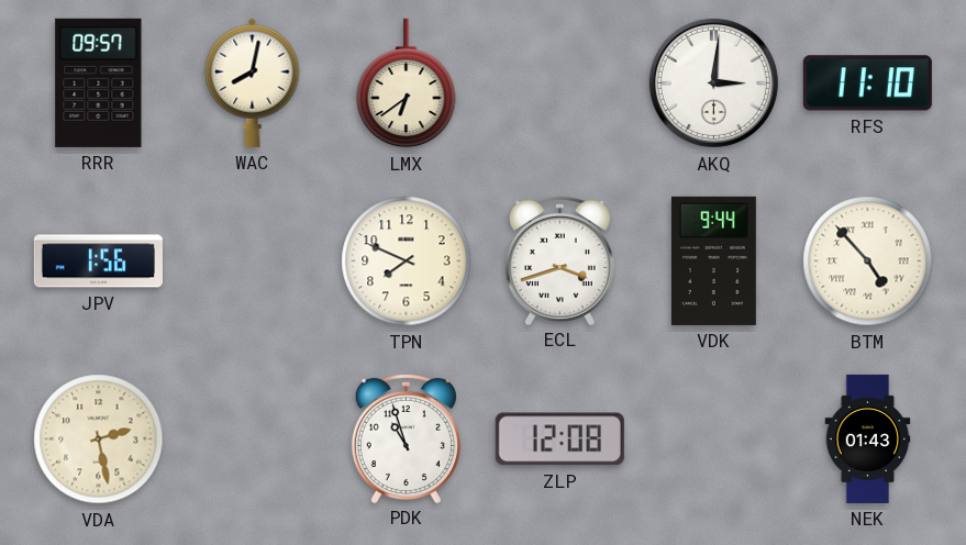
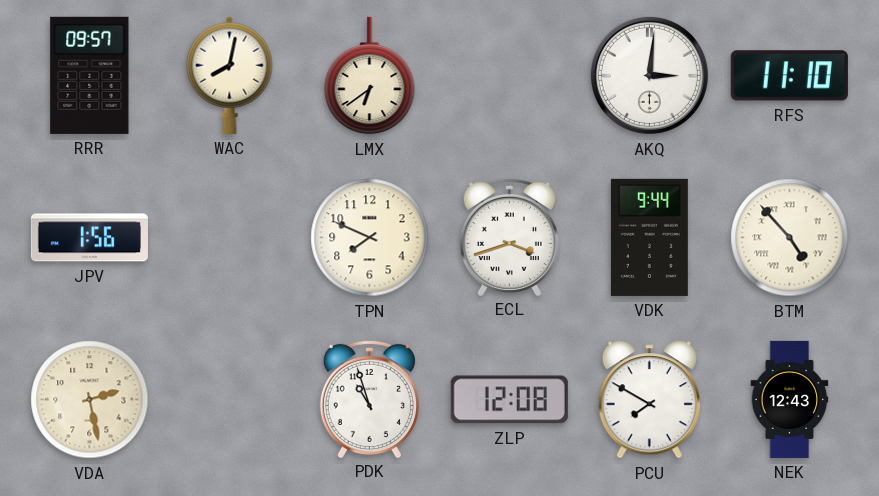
PCU: none -> 7:50
NEK: 01:43 -> 12:43
